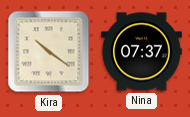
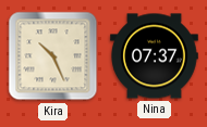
Kira: 10:21 -> 10:26
